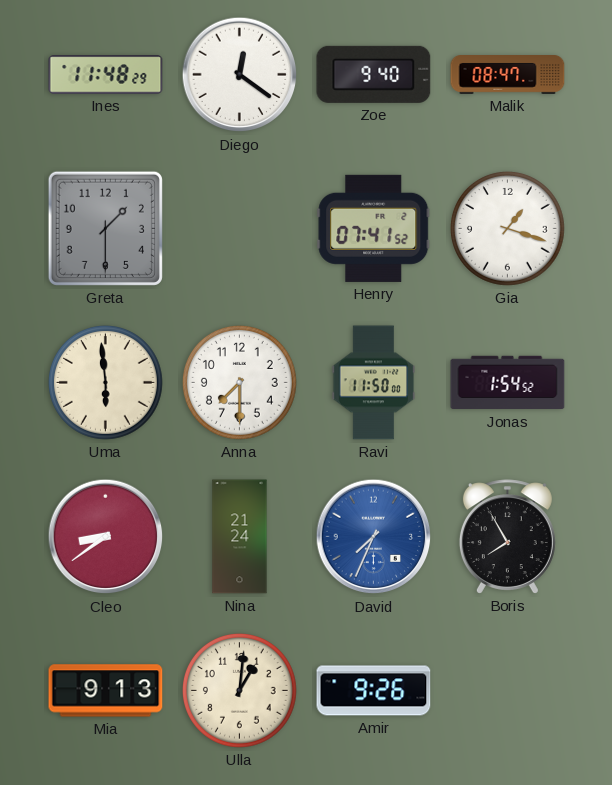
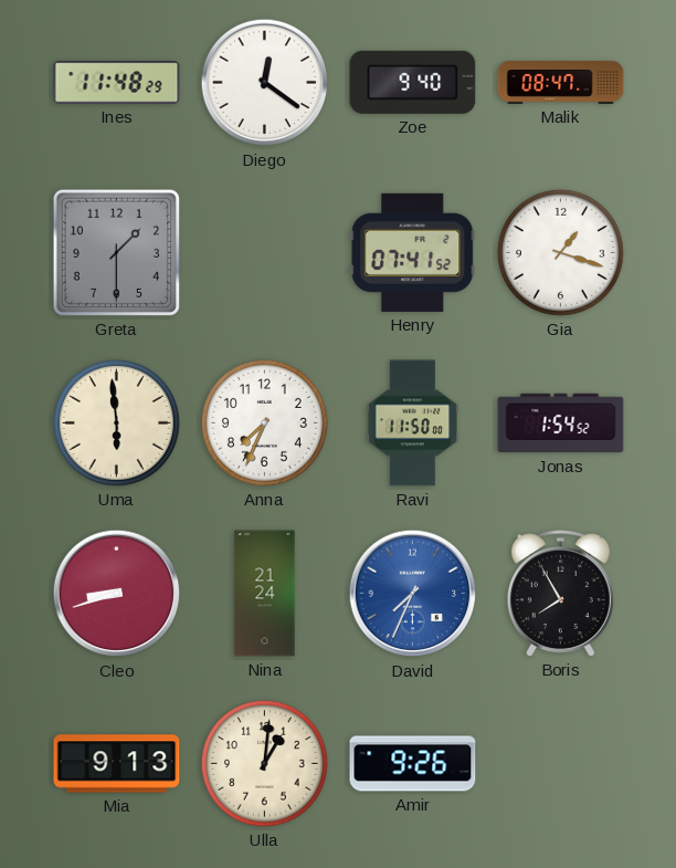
Anna: 7:30 -> 7:34
Cleo: 8:39 -> 8:42
